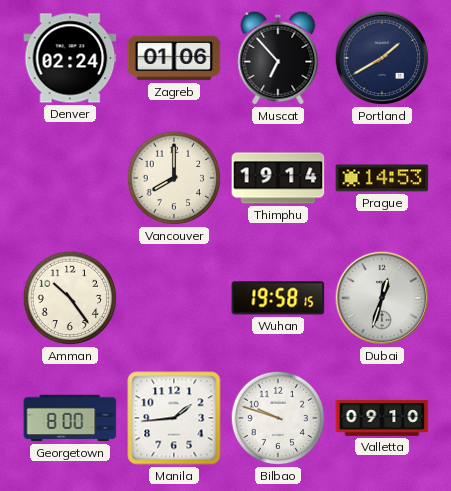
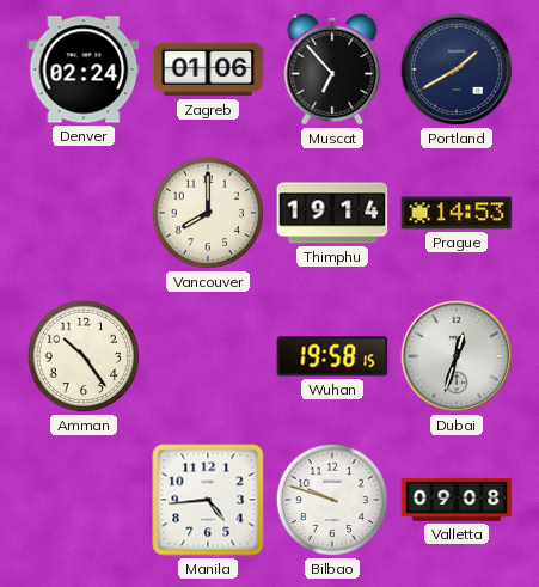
Georgetown: 8:00 -> none
Manila: 1:44 -> 4:44
Valletta: 09:10 -> 09:08
